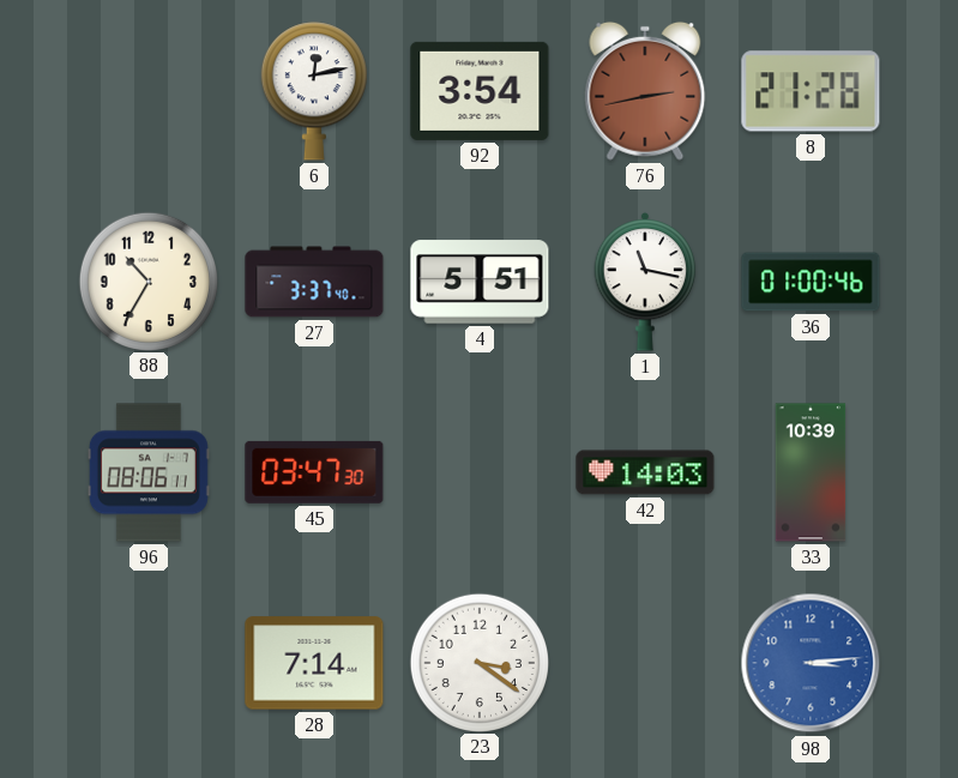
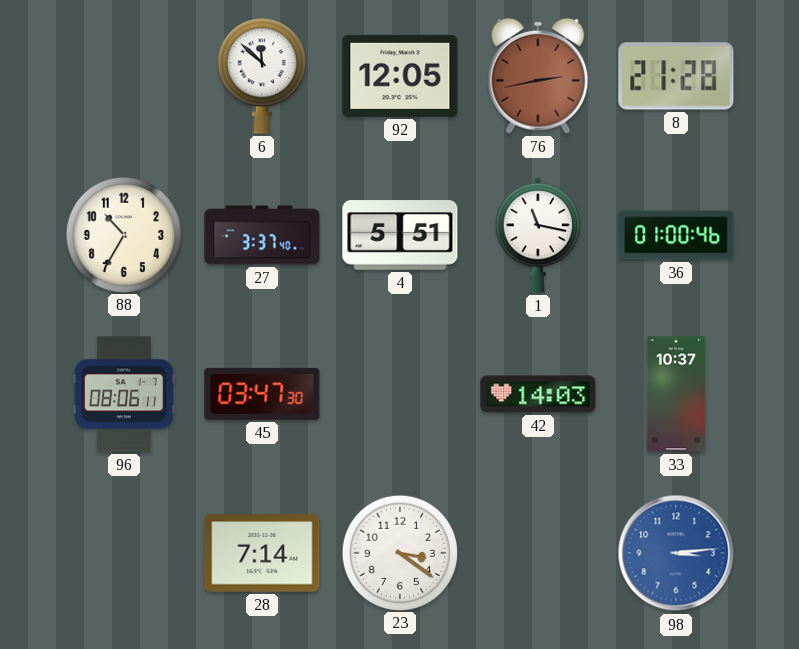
6: 12:13 -> 11:52
92: 3:54 -> 12:05
33: 10:39 -> 10:37
